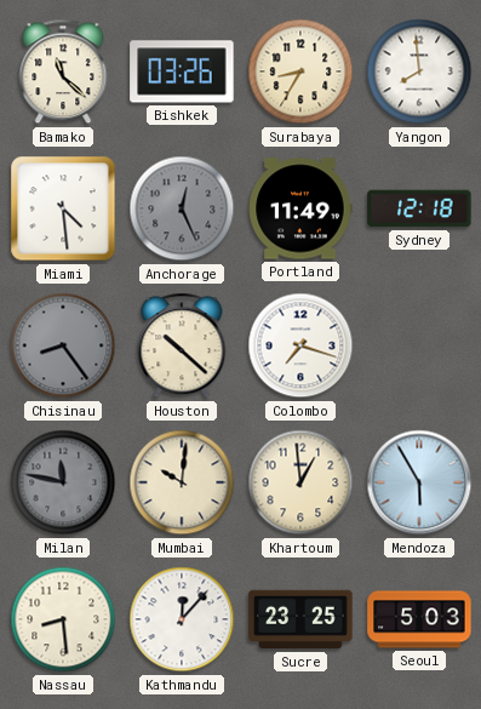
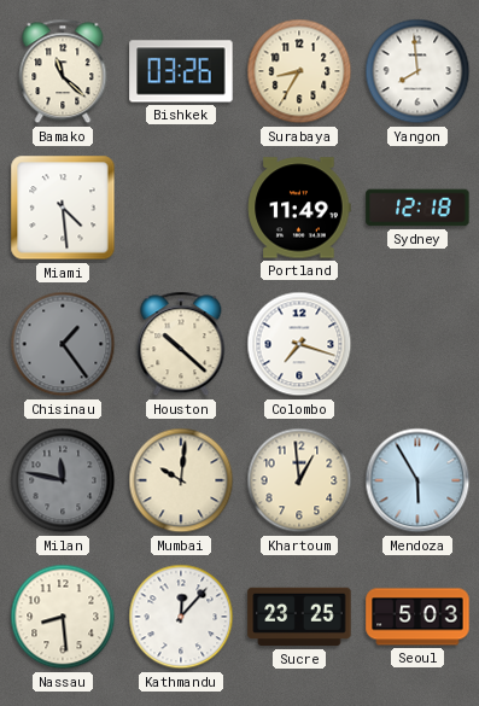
Anchorage: 12:26 -> none
Chisinau: 8:24 -> 1:24
